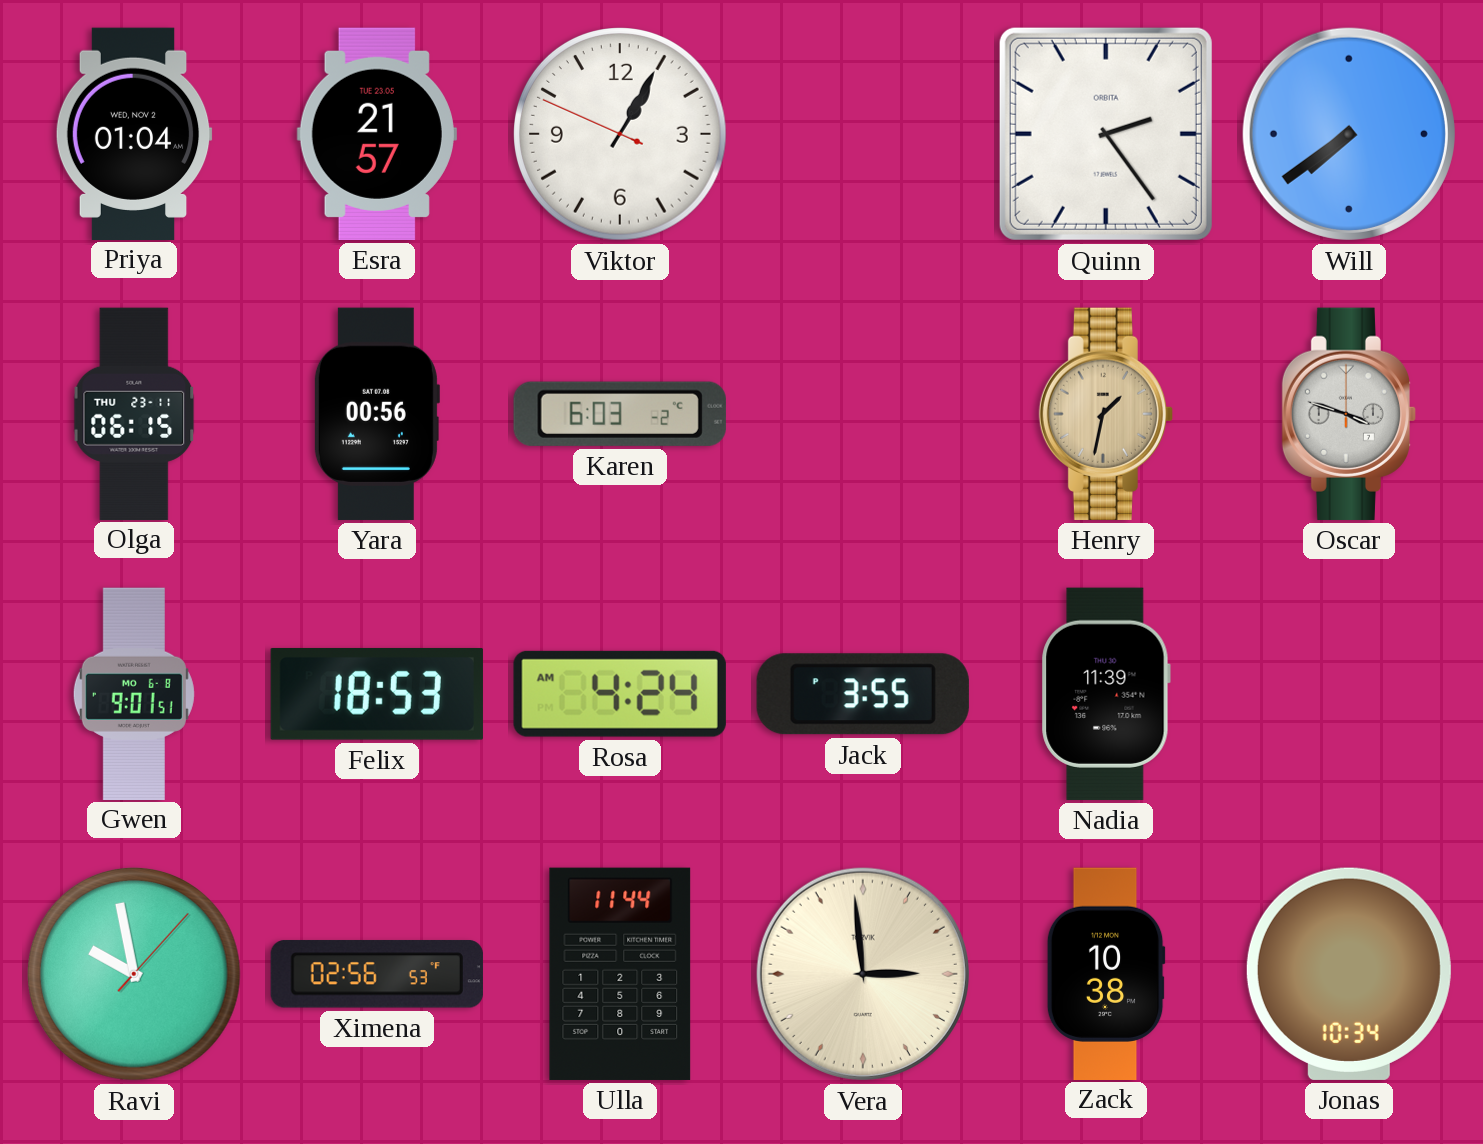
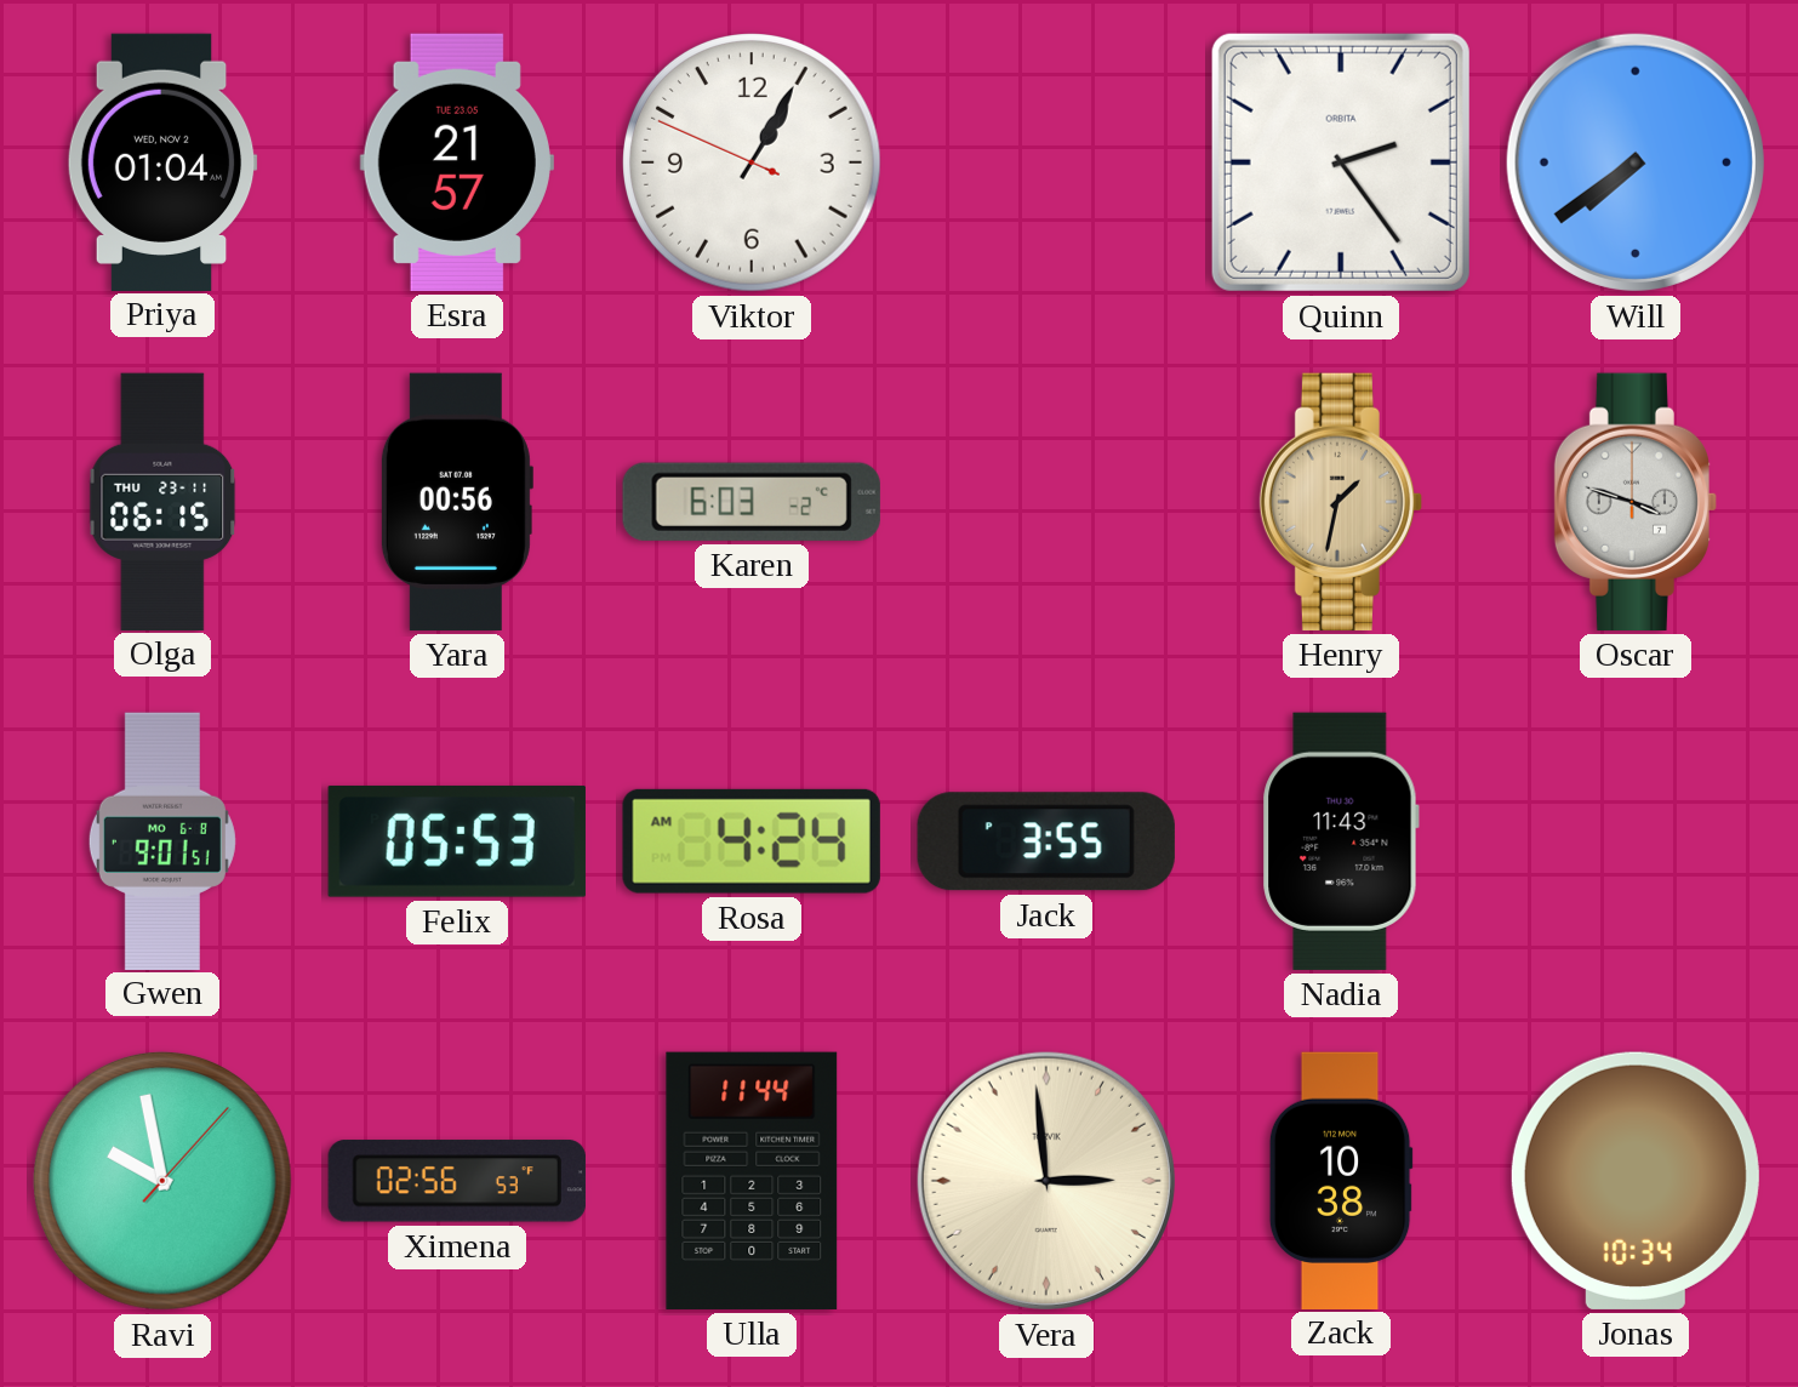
Felix: 18:53 -> 05:53
Nadia: 11:39 -> 11:43
